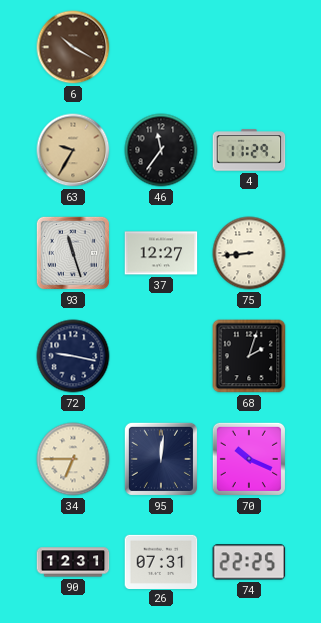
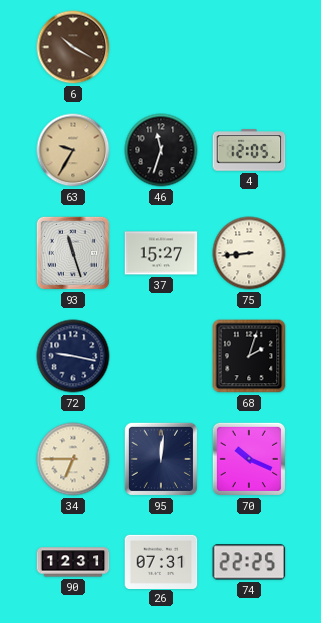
46: 11:36 -> 11:33
4: 11:29 -> 12:05
37: 12:27 -> 15:27
